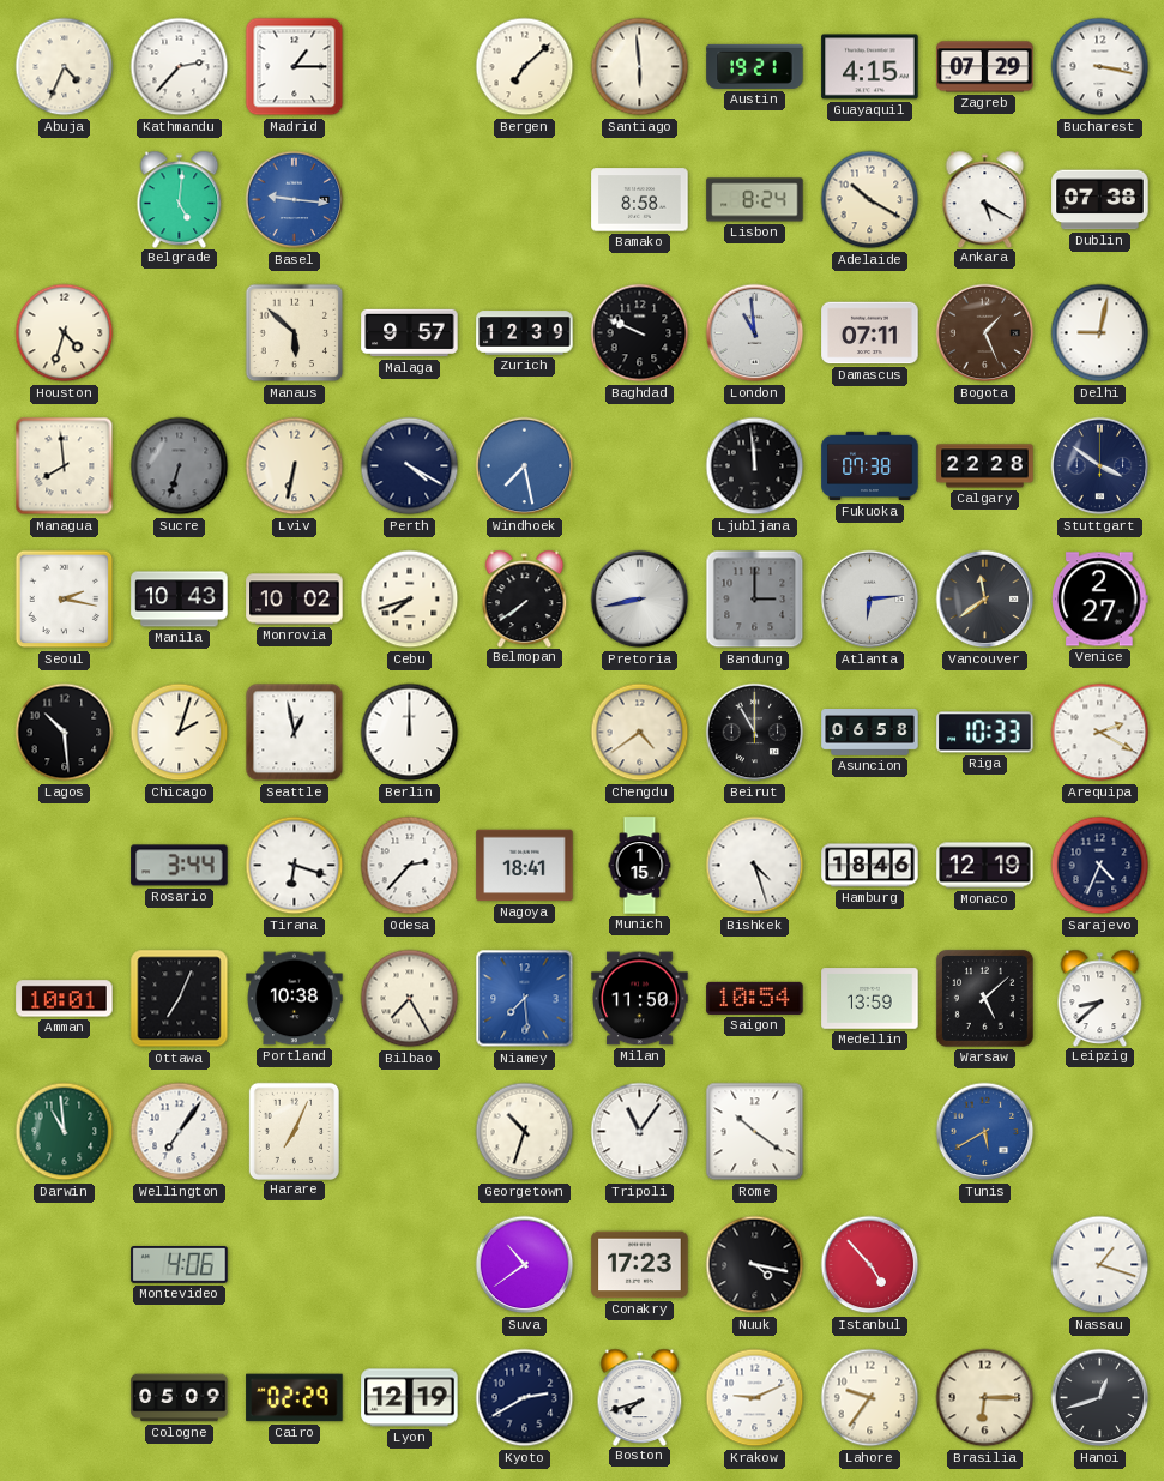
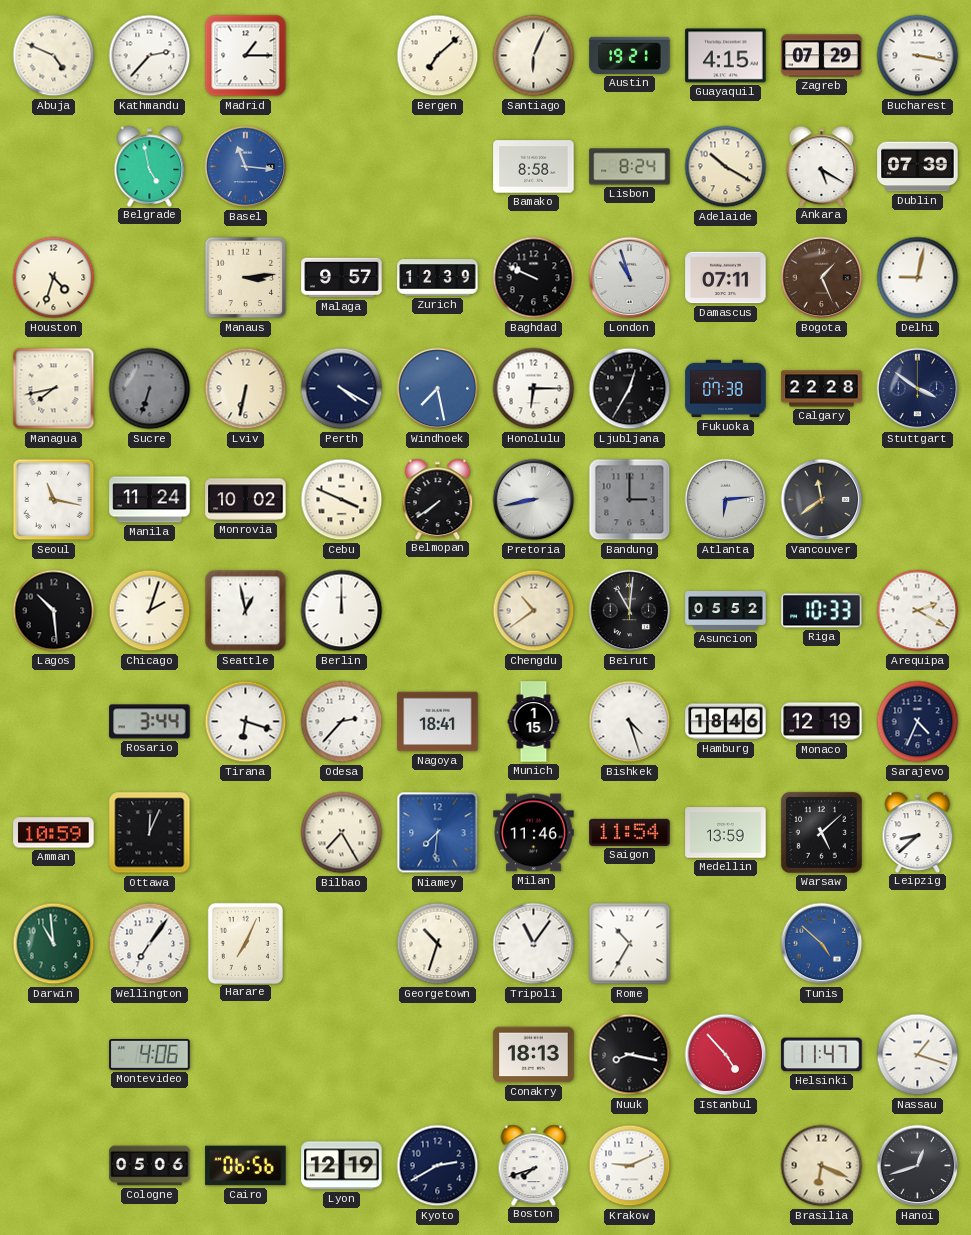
Abuja: 4:34 -> 4:49
Santiago: 5:59 -> 6:04
Belgrade: 5:01 -> 4:58
Basel: 9:16 -> 11:16
Dublin: 07:38 -> 07:39
Manaus: 5:52 -> 3:14
London: 10:59 -> 10:57
Managua: 7:59 -> 7:43
Honolulu: none -> 6:15
Ljubljana: 11:59 -> 12:35
Seoul: 2:17 -> 11:17
Manila: 10:43 -> 11:24
Cebu: 7:42 -> 3:49
Venice: 2:27 -> none
Chengdu: 4:39 -> 10:39
Beirut: 11:00 -> 11:01
Asuncion: 06:58 -> 05:52
Amman: 10:01 -> 10:59
Ottawa: 7:04 -> 12:04
Portland: 10:38 -> none
Niamey: 7:29 -> 7:31
Milan: 11:50 -> 11:46
Saigon: 10:54 -> 11:54
Rome: 10:21 -> 10:35
Tunis: 5:40 -> 4:52
Suva: 10:39 -> none
Conakry: 17:23 -> 18:13
Nuuk: 4:17 -> 8:17
Helsinki: none -> 11:47
Cologne: 05:09 -> 05:06
Cairo: 02:29 -> 06:56
Lahore: 9:36 -> none
Brasilia: 6:15 -> 6:19
